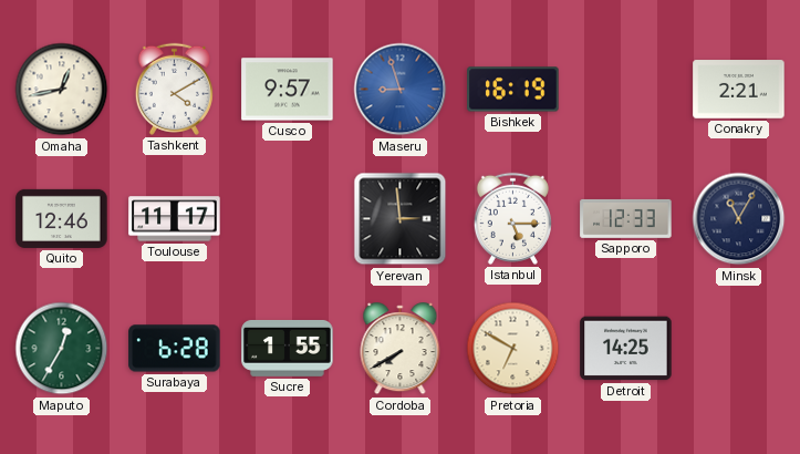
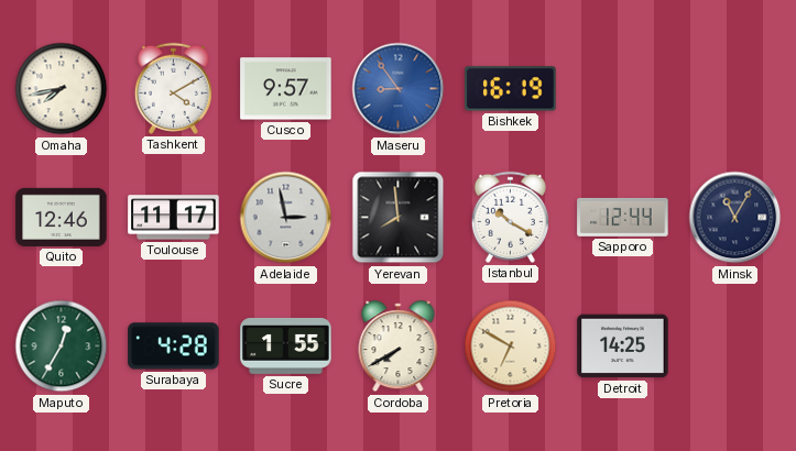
Omaha: 12:43 -> 7:43
Maseru: 8:57 -> 8:54
Conakry: 2:21 -> none
Adelaide: none -> 2:58
Yerevan: 2:59 -> 7:59
Istanbul: 5:15 -> 10:20
Sapporo: 12:33 -> 12:44
Surabaya: 6:28 -> 4:28
